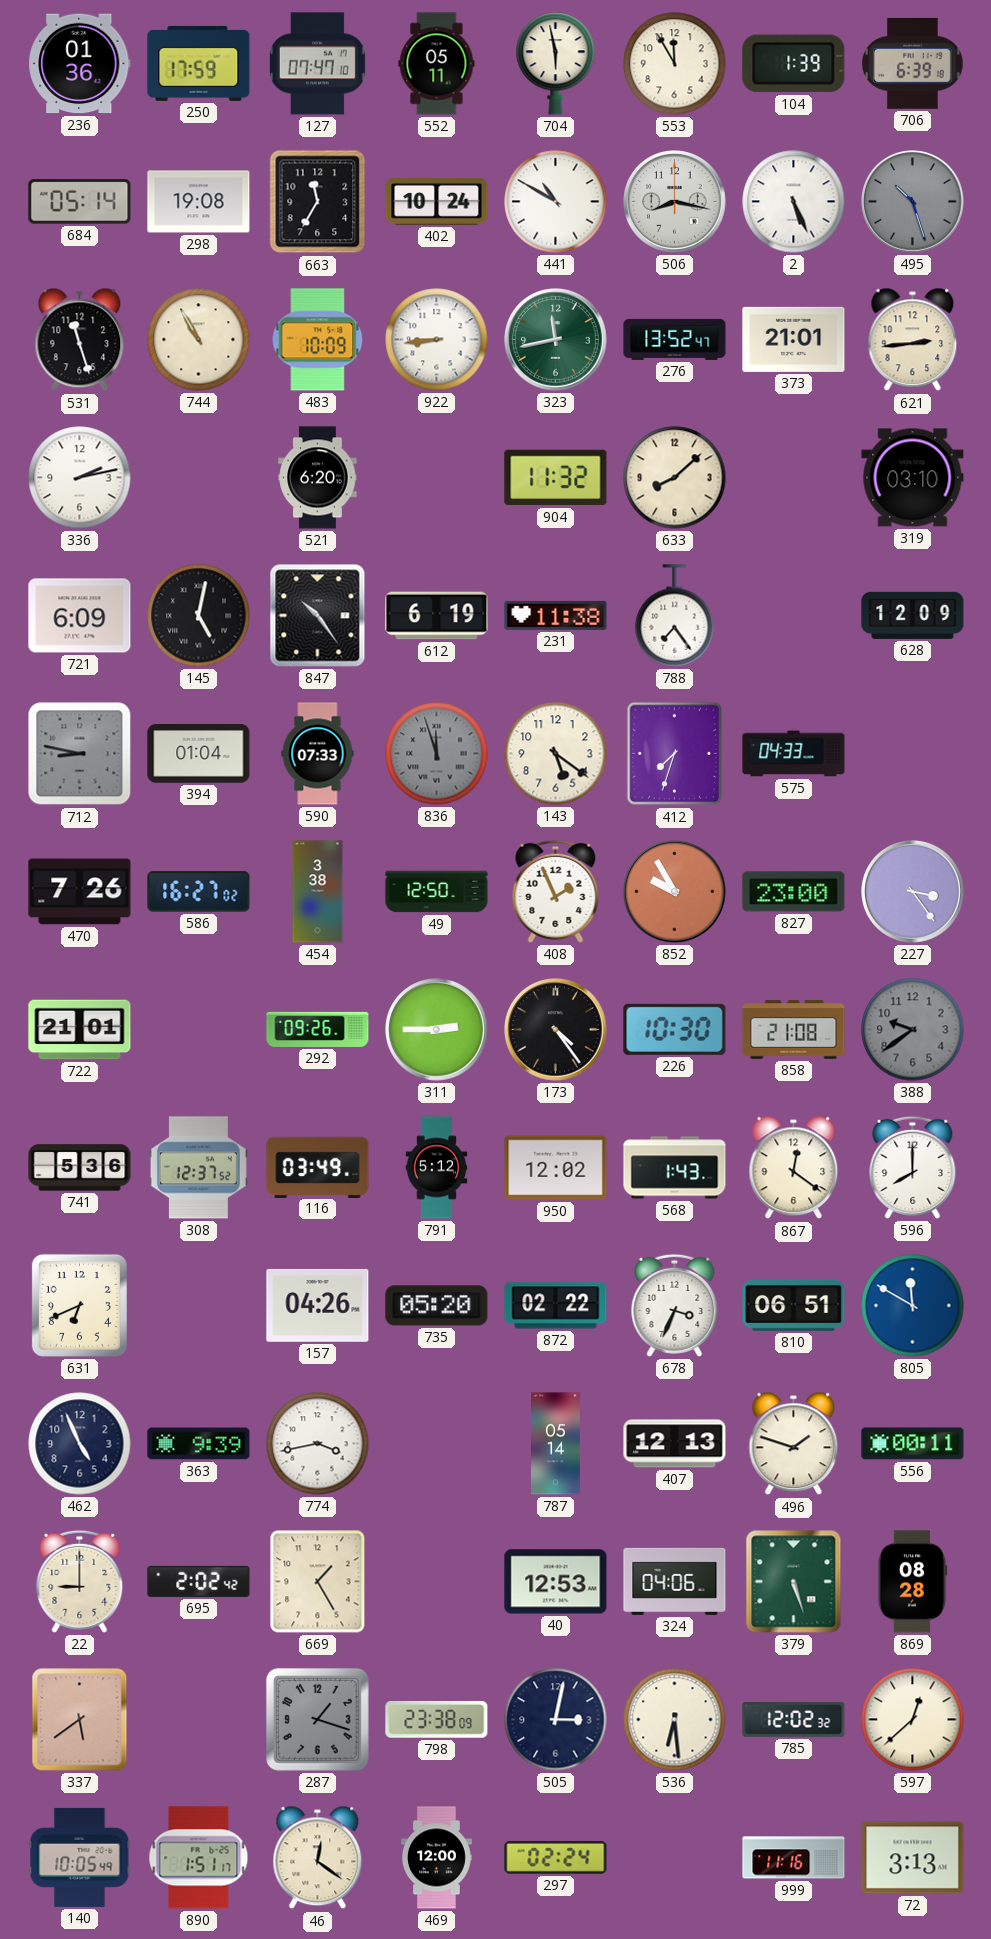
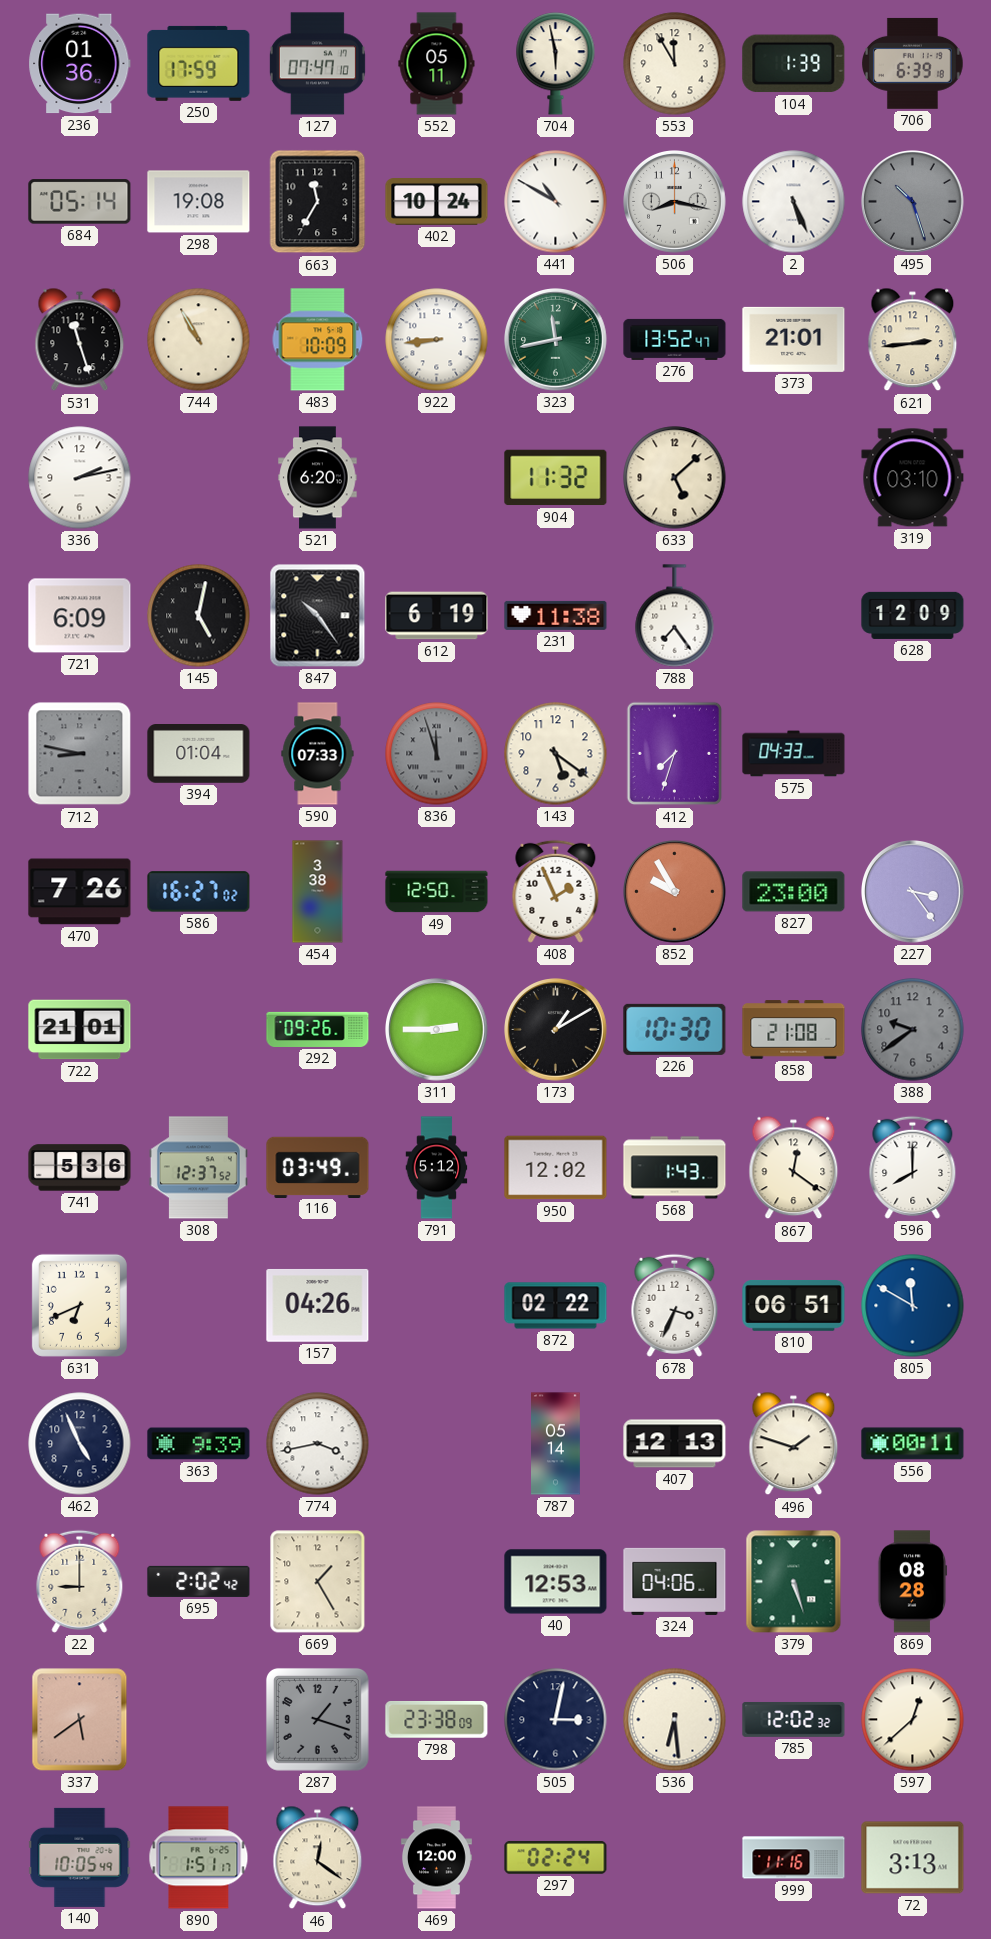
633: 8:08 -> 5:08
173: 4:24 -> 1:10
735: 05:20 -> none
